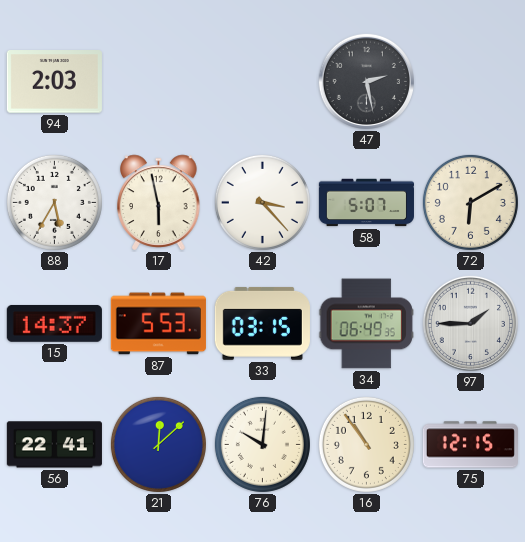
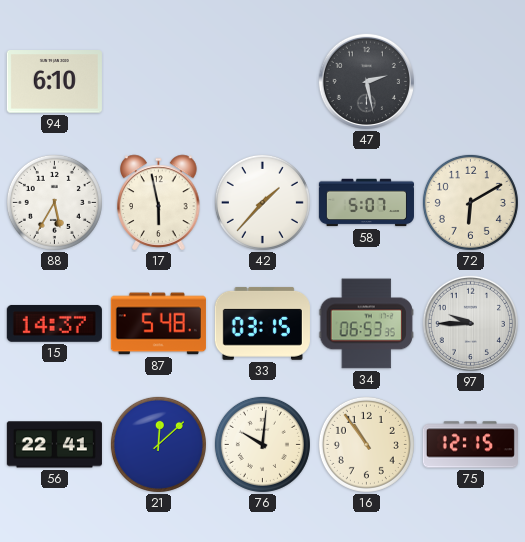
94: 2:03 -> 6:10
42: 3:23 -> 1:37
87: 5:53 -> 5:48
34: 06:49 -> 06:53
97: 1:45 -> 9:45
